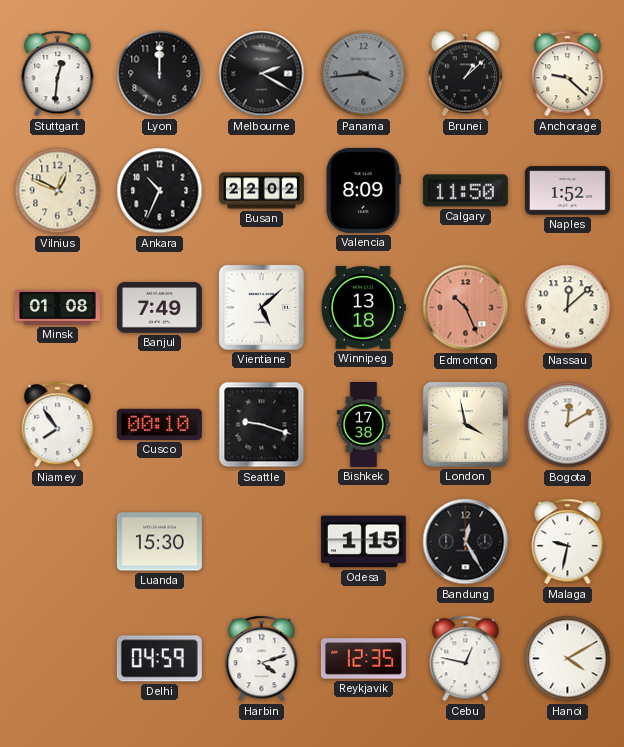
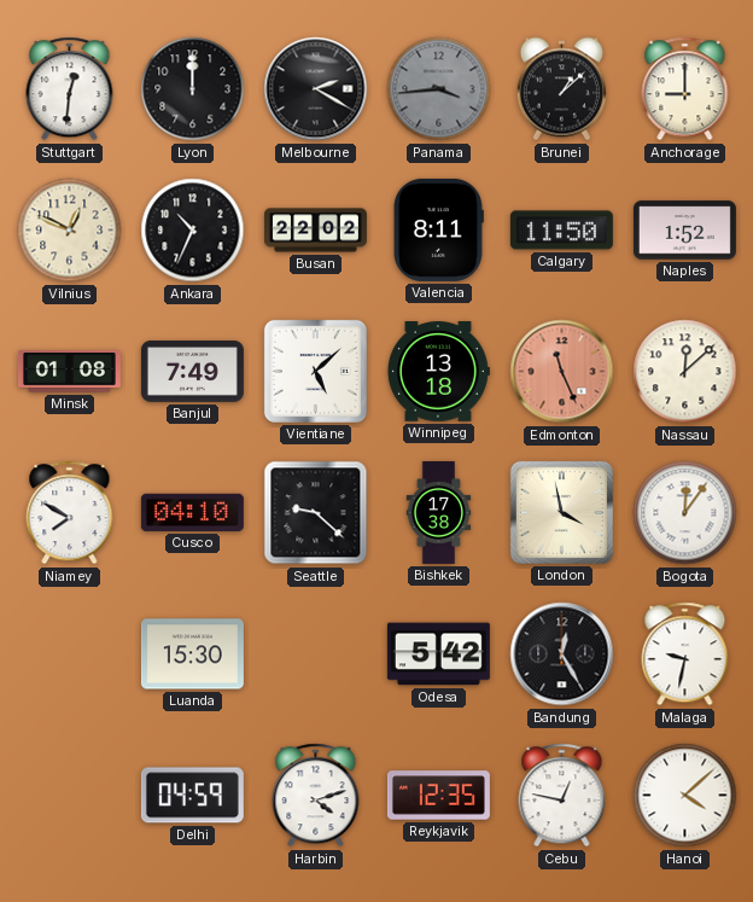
Anchorage: 9:22 -> 9:00
Valencia: 8:09 -> 8:11
Edmonton: 10:26 -> 11:26
Niamey: 7:54 -> 7:50
Cusco: 00:10 -> 04:10
Seattle: 9:18 -> 9:22
Bogota: 12:10 -> 12:06
Odesa: 1:15 -> 5:42
Hanoi: 4:10 -> 4:08
